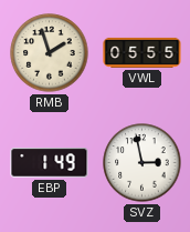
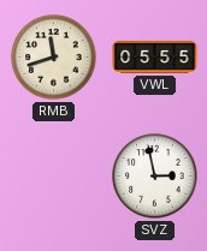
RMB: 1:57 -> 11:42
EBP: 1:49 -> none
